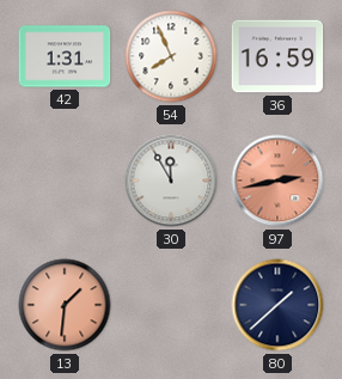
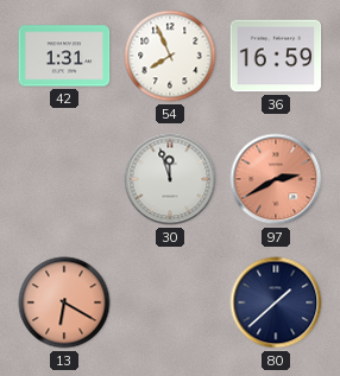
30: 11:55 -> 11:57
97: 2:43 -> 2:40
13: 1:31 -> 6:20
